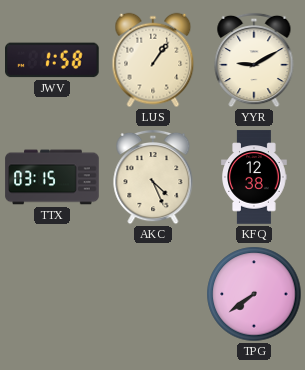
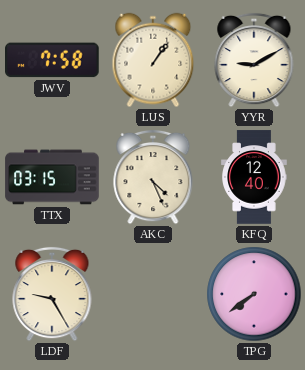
JWV: 1:58 -> 7:58
KFQ: 12:38 -> 12:40
LDF: none -> 9:25
